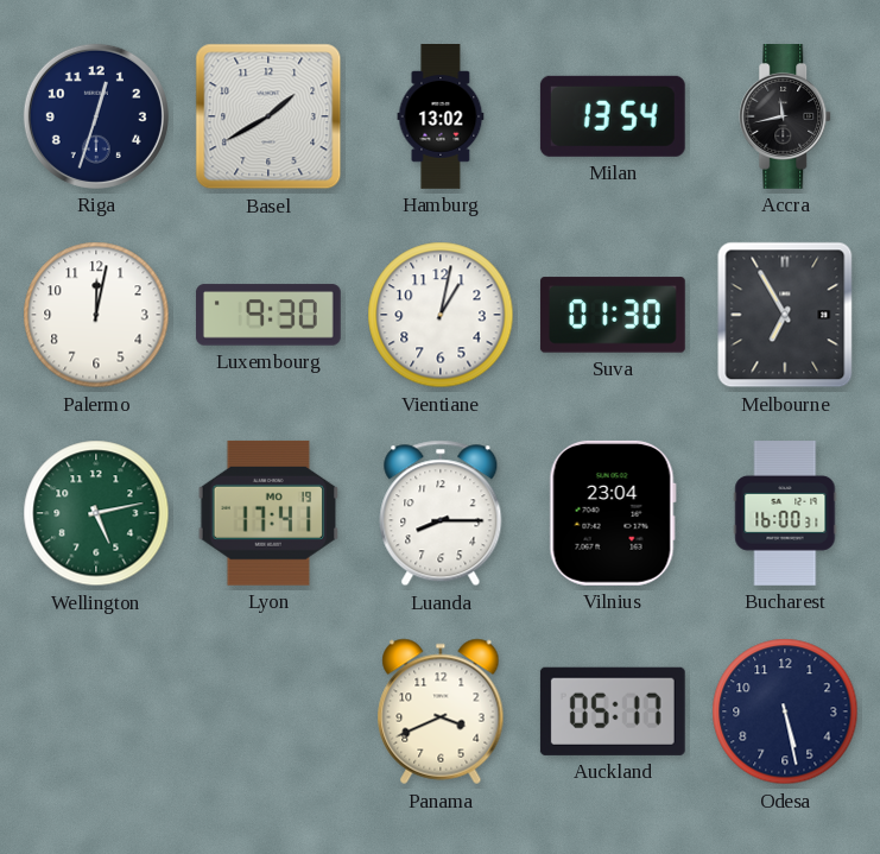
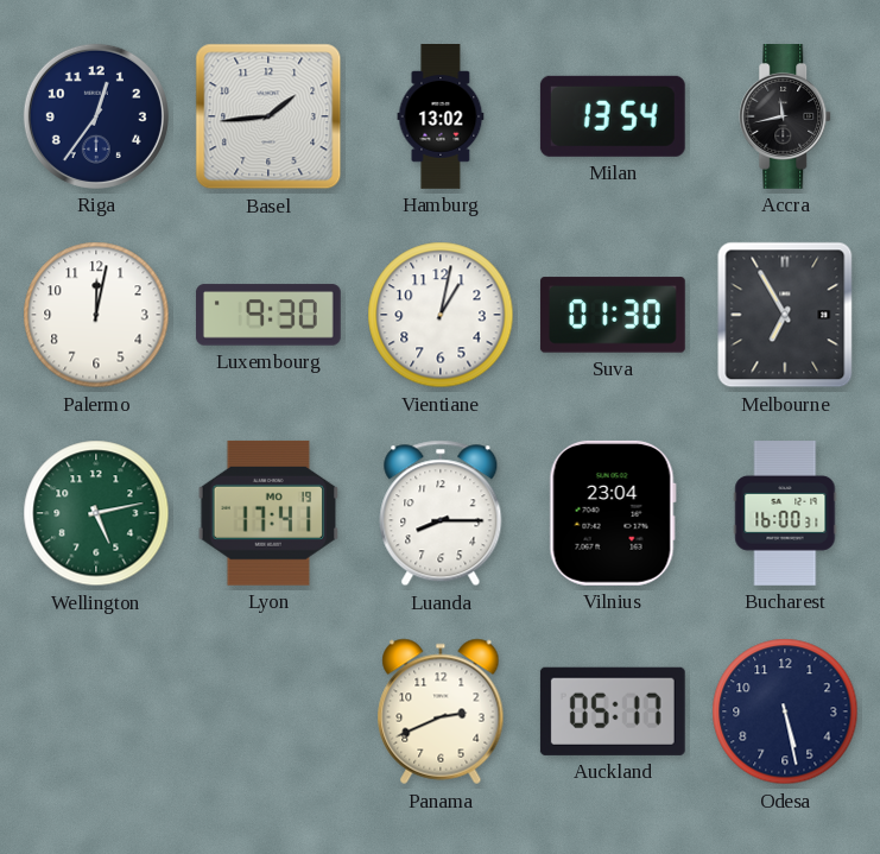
Riga: 12:33 -> 12:36
Basel: 1:40 -> 1:44
Panama: 3:41 -> 2:41
